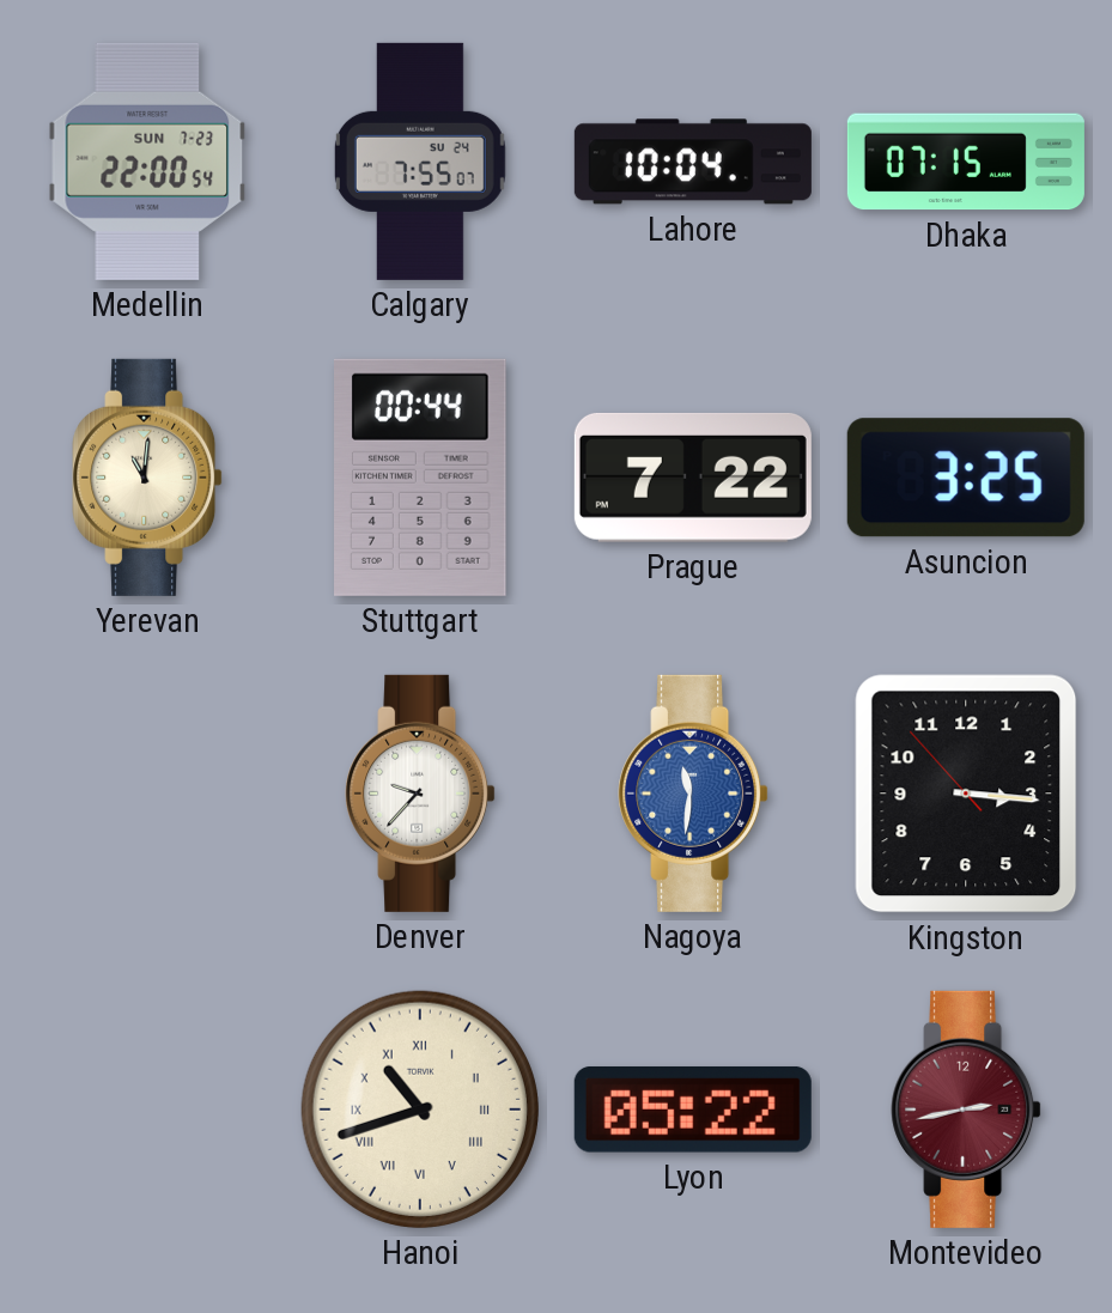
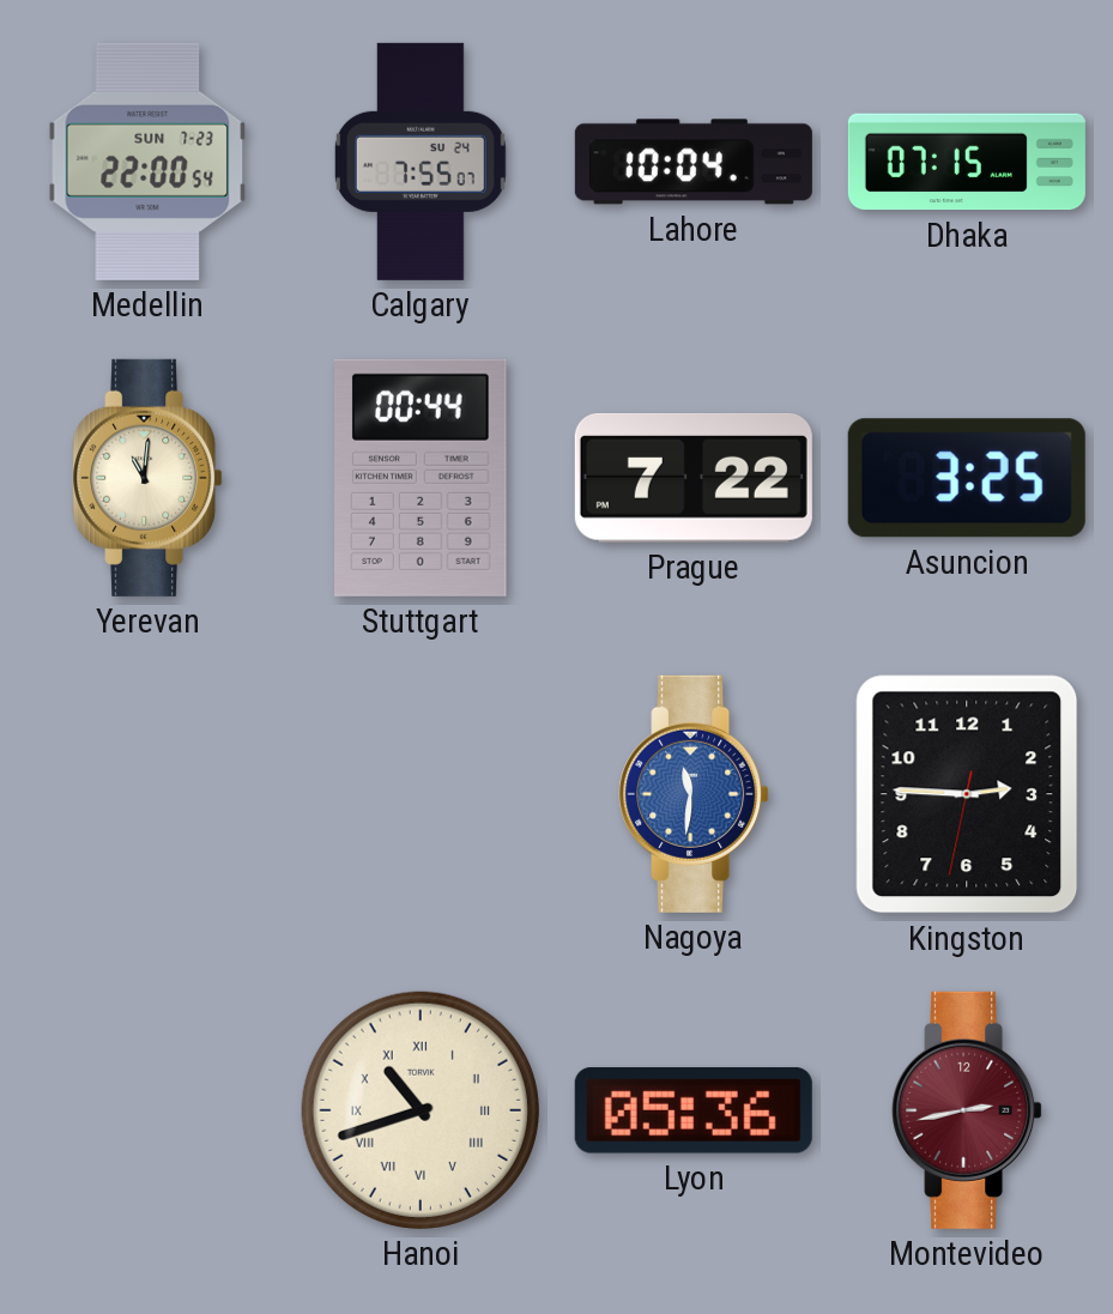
Denver: 9:37 -> none
Kingston: 3:15 -> 2:45
Lyon: 05:22 -> 05:36
